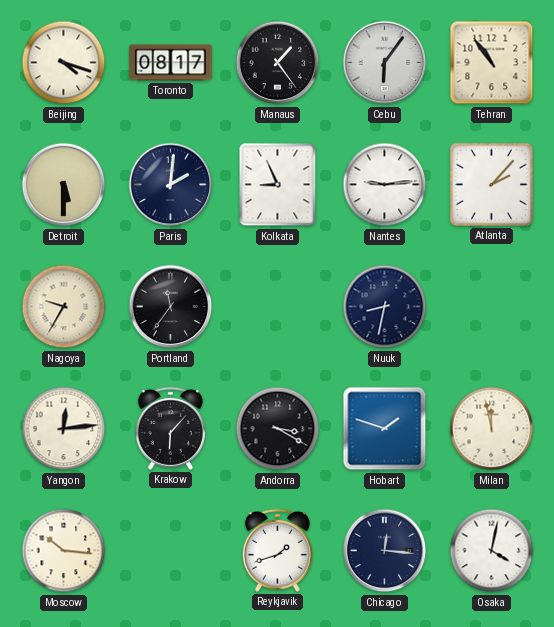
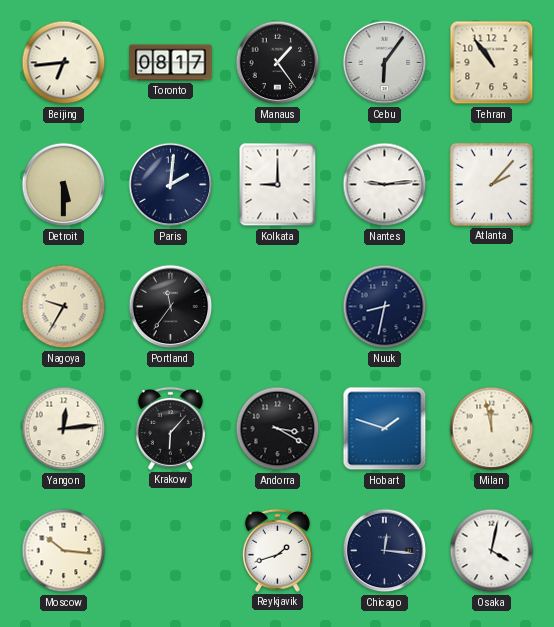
Beijing: 4:18 -> 6:44
Kolkata: 8:56 -> 9:00
